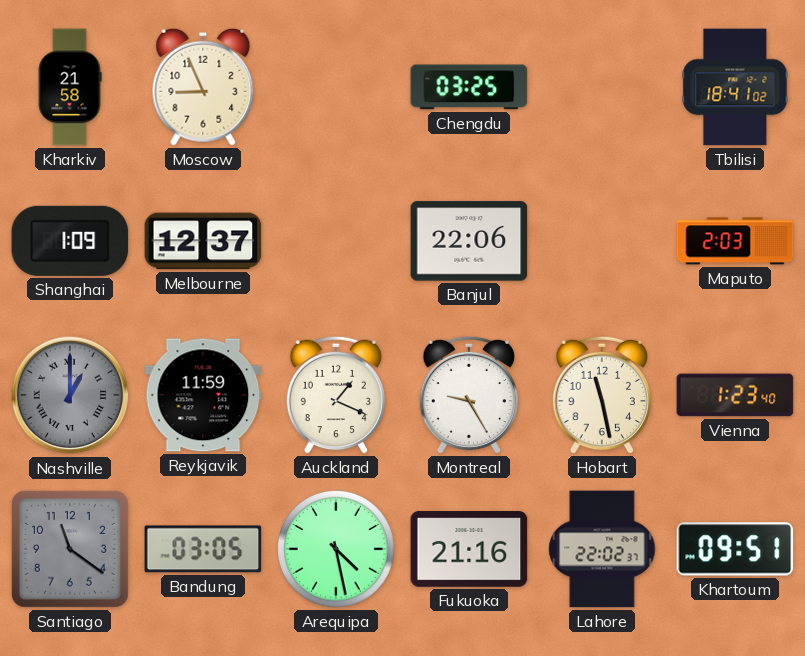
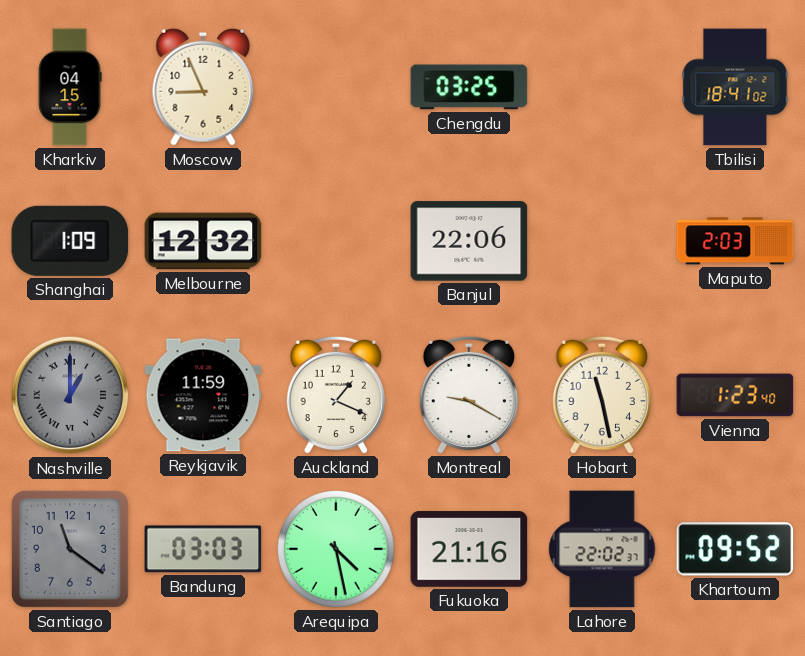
Kharkiv: 21:58 -> 04:15
Melbourne: 12:37 -> 12:32
Montreal: 9:25 -> 9:20
Bandung: 03:05 -> 03:03
Khartoum: 09:51 -> 09:52
